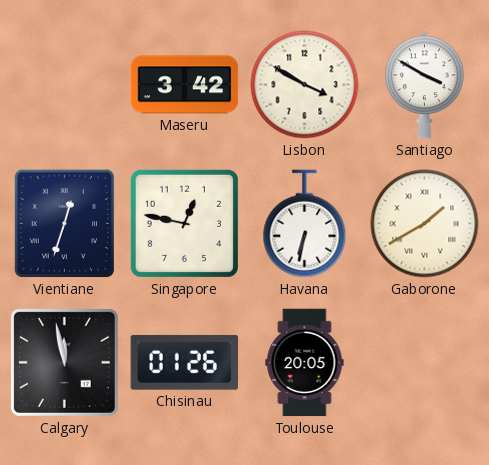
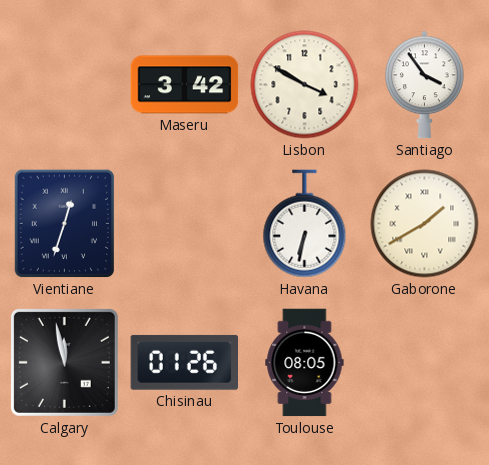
Santiago: 3:50 -> 3:54
Singapore: 12:47 -> none
Toulouse: 20:05 -> 08:05
